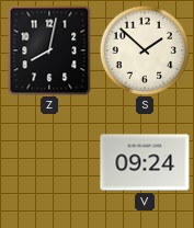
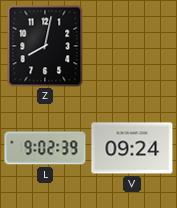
S: 1:52 -> none
L: none -> 9:02
